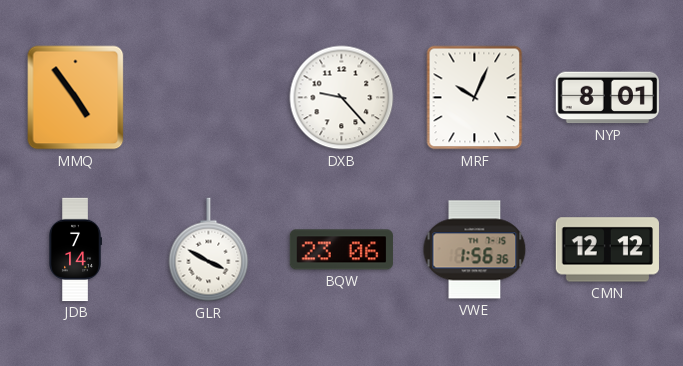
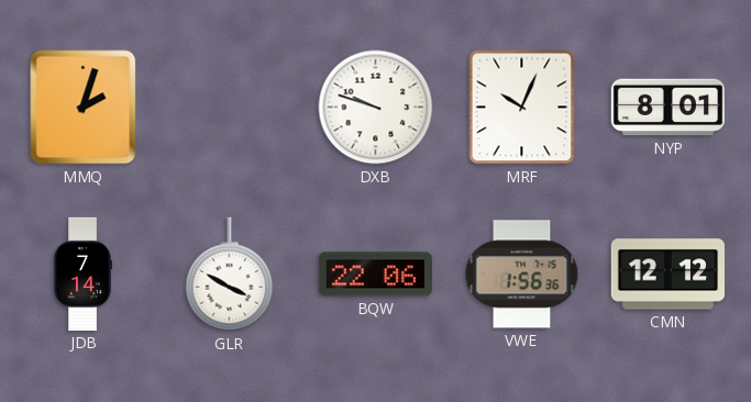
MMQ: 4:54 -> 2:03
DXB: 9:23 -> 9:48
BQW: 23:06 -> 22:06
